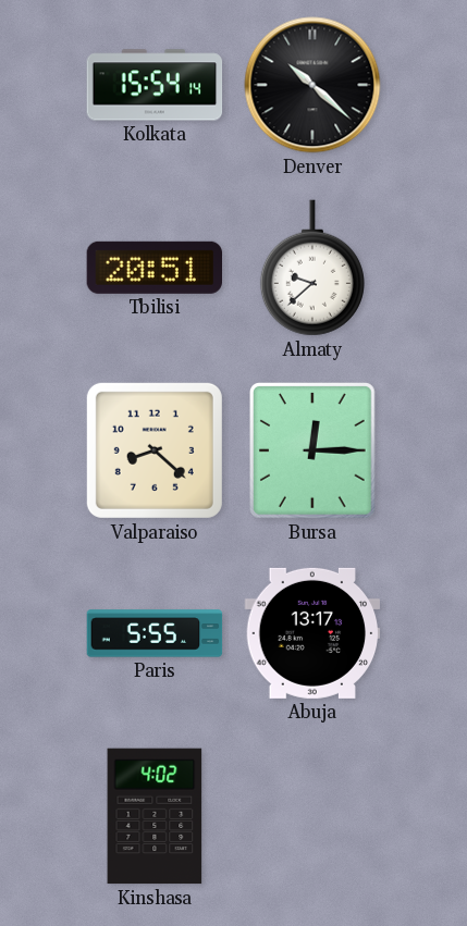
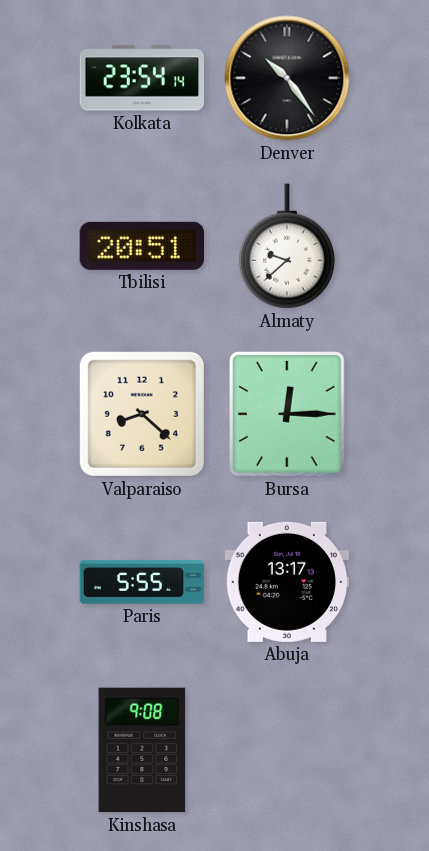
Kolkata: 15:54 -> 23:54
Denver: 10:22 -> 10:24
Kinshasa: 4:02 -> 9:08
